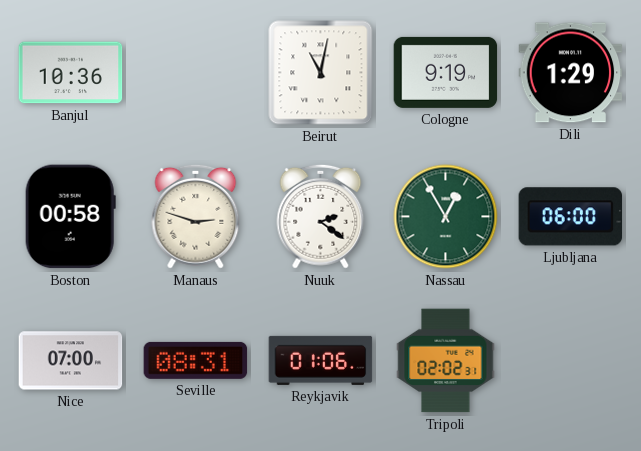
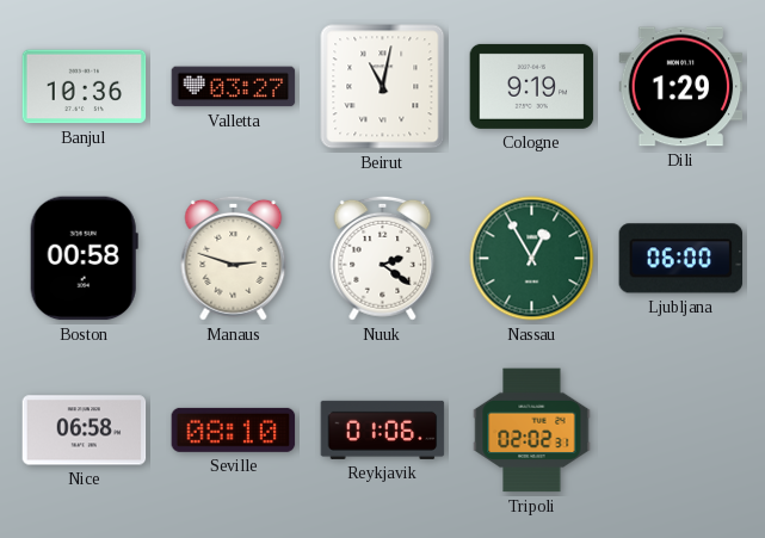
Valletta: none -> 03:27
Nice: 07:00 -> 06:58
Seville: 08:31 -> 08:10
